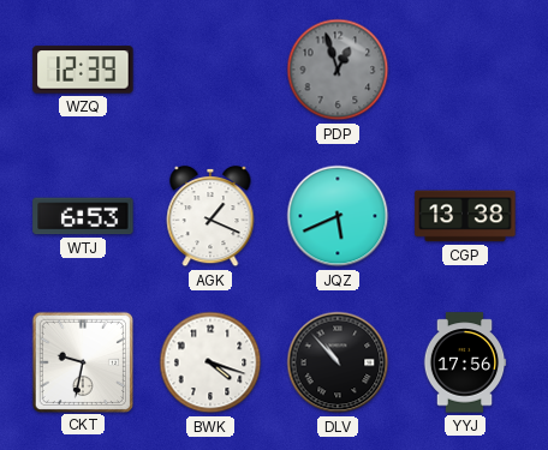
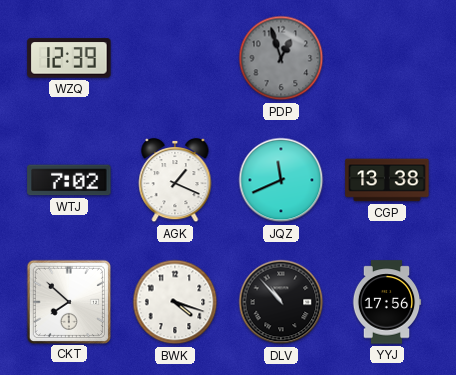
WTJ: 6:53 -> 7:02
JQZ: 5:41 -> 11:41
CKT: 9:32 -> 7:52
